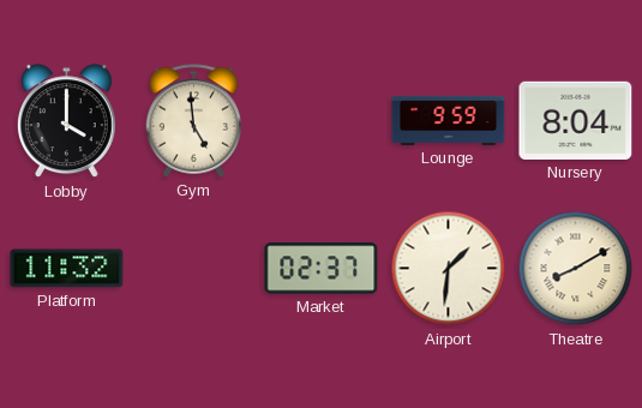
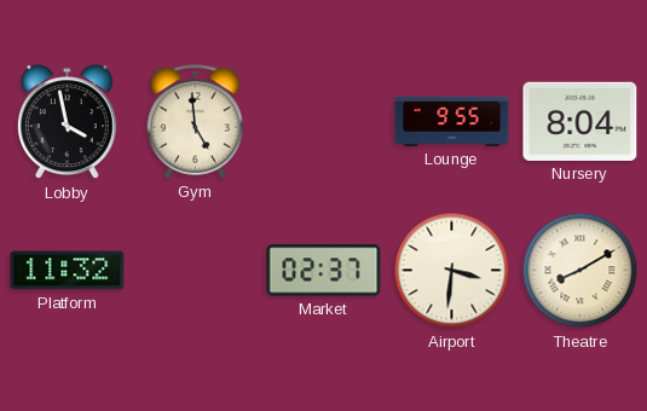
Lobby: 4:00 -> 3:58
Lounge: 9:59 -> 9:55
Airport: 1:31 -> 3:31
